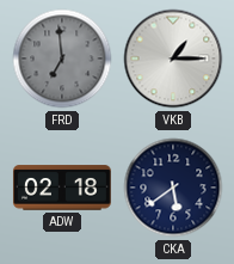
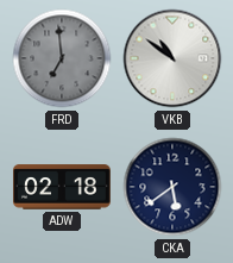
VKB: 1:15 -> 10:51
